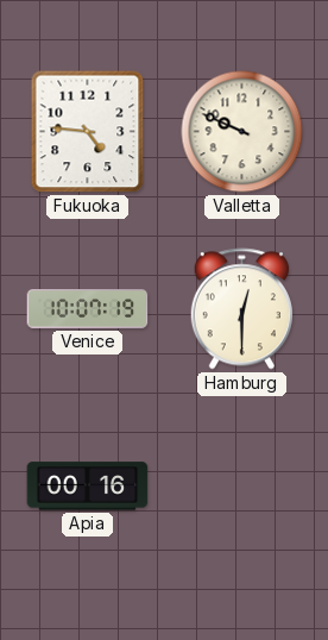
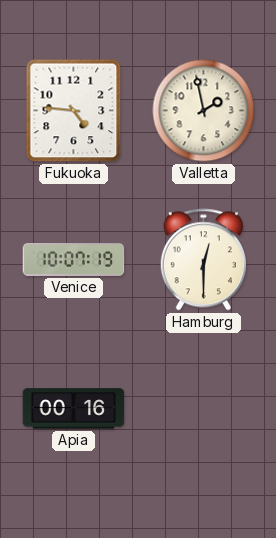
Valletta: 9:49 -> 1:58
